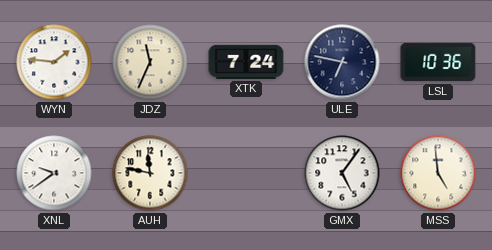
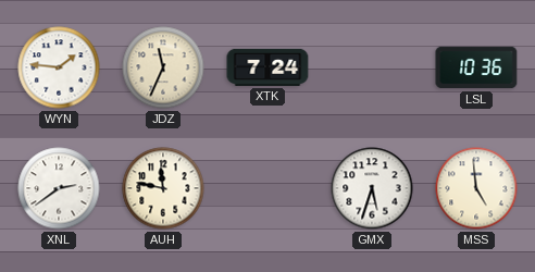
ULE: 6:47 -> none
XNL: 9:39 -> 2:39
GMX: 5:06 -> 5:33
